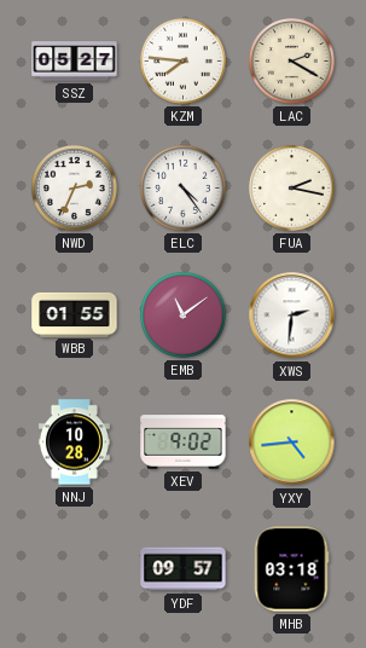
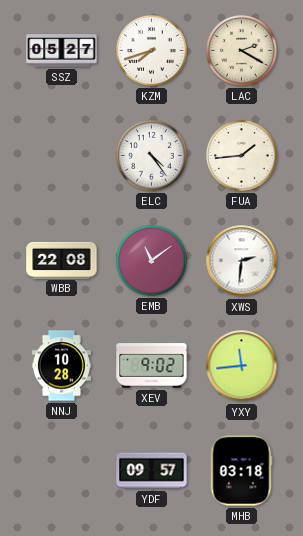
KZM: 7:46 -> 7:42
NWD: 2:34 -> none
FUA: 2:17 -> 1:44
WBB: 01:55 -> 22:08
YXY: 4:44 -> 11:44
